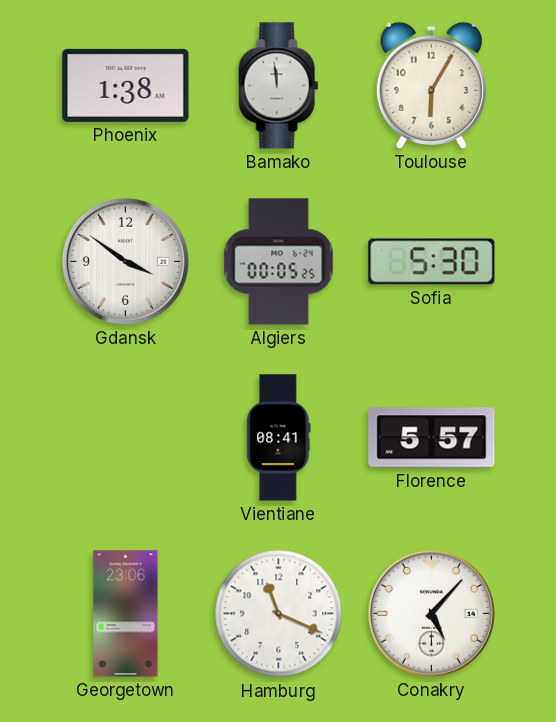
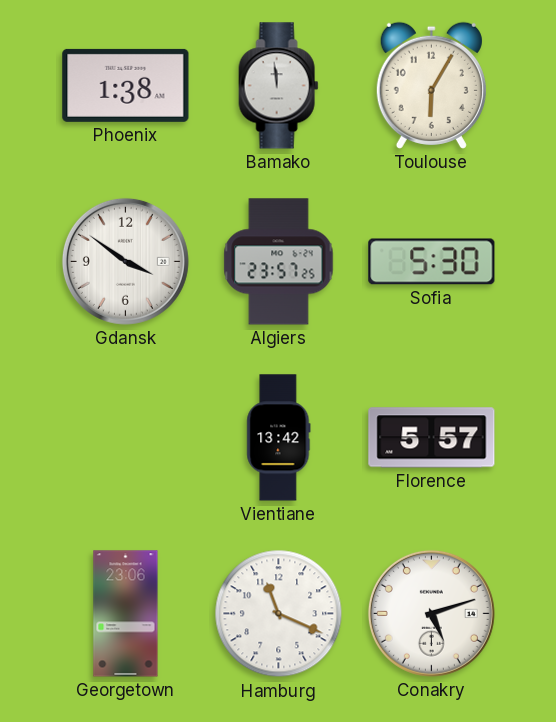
Algiers: 00:05 -> 23:57
Vientiane: 08:41 -> 13:42
Conakry: 5:07 -> 5:12
